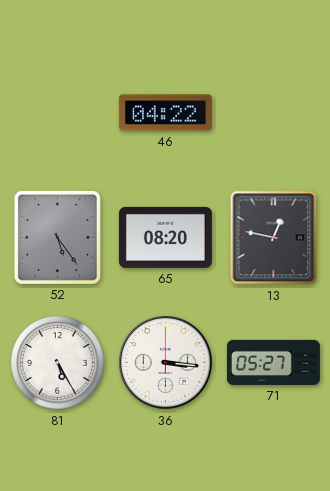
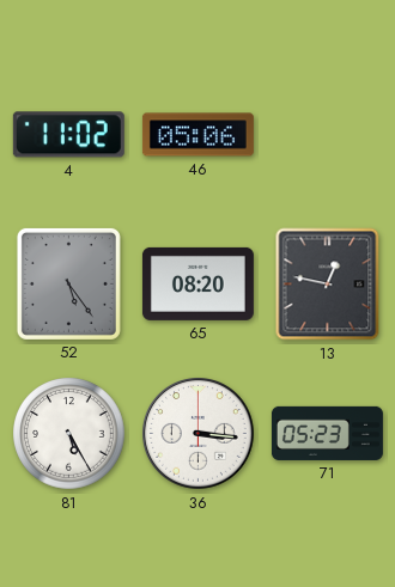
4: none -> 11:02
46: 04:22 -> 05:06
71: 05:27 -> 05:23
